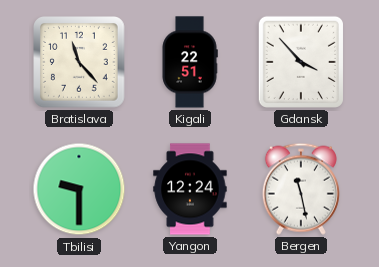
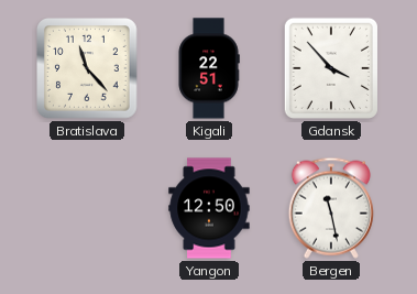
Tbilisi: 9:30 -> none
Yangon: 12:24 -> 12:50
